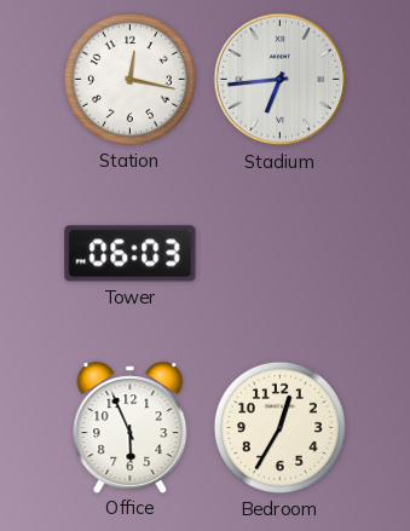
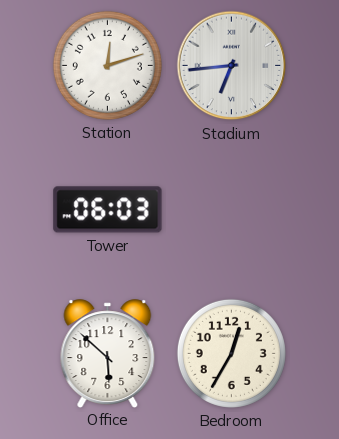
Station: 12:17 -> 12:12
Office: 5:56 -> 5:52
